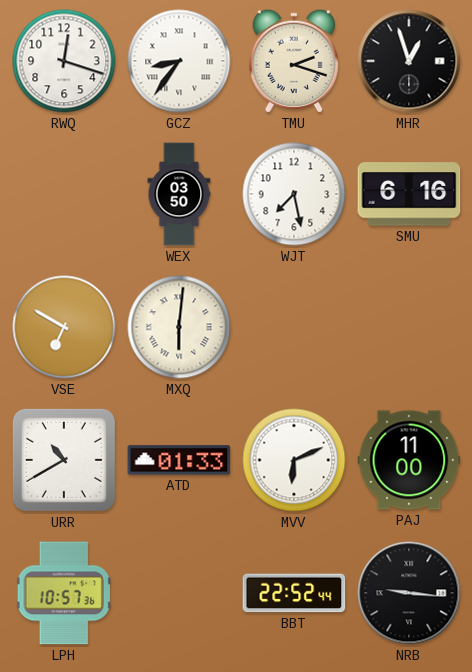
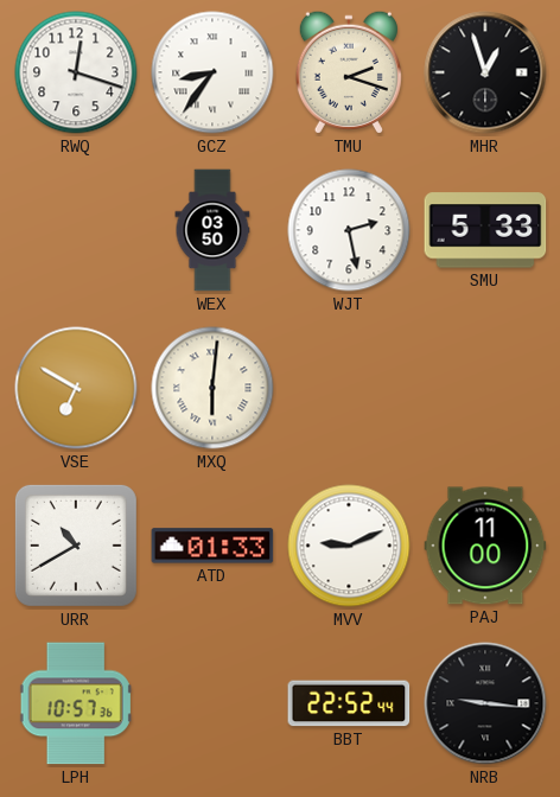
WJT: 7:28 -> 2:28
SMU: 6:16 -> 5:33
MVV: 6:11 -> 9:11
